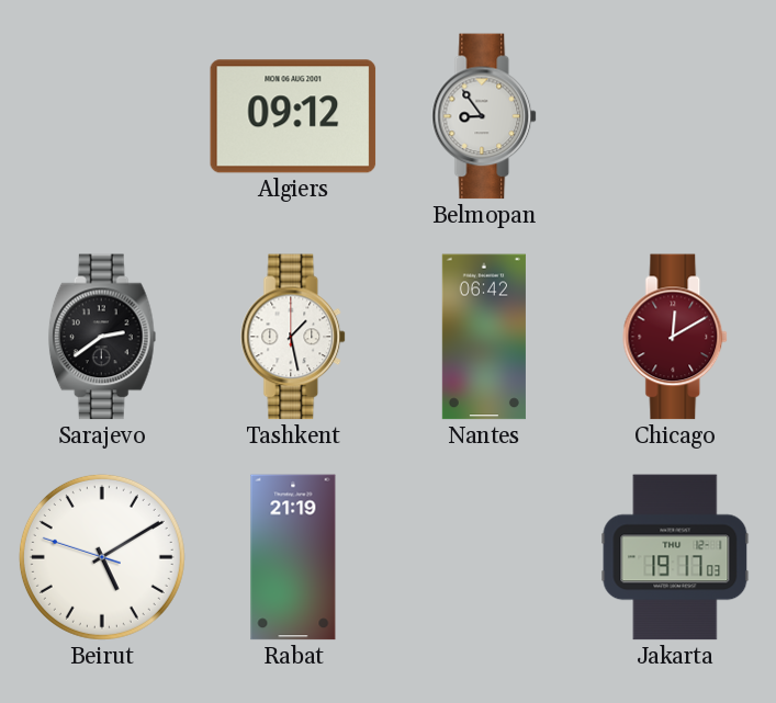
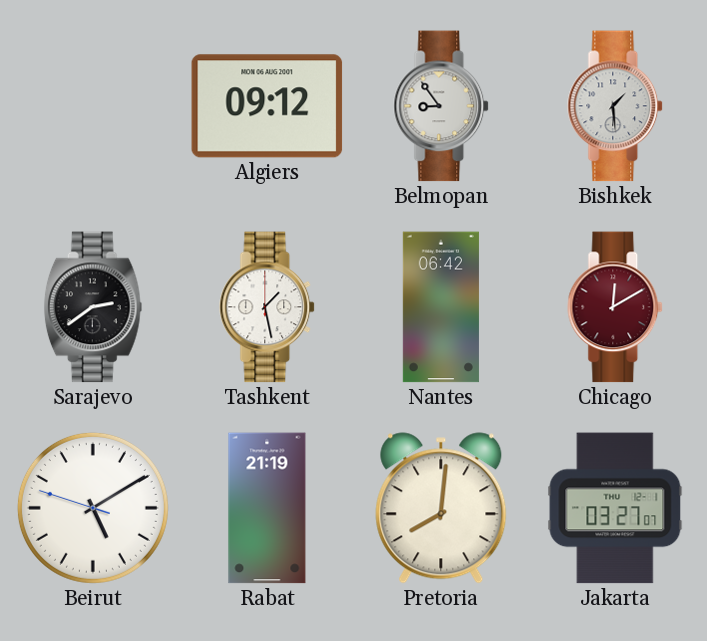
Bishkek: none -> 1:29
Pretoria: none -> 8:01
Jakarta: 19:17 -> 03:27
